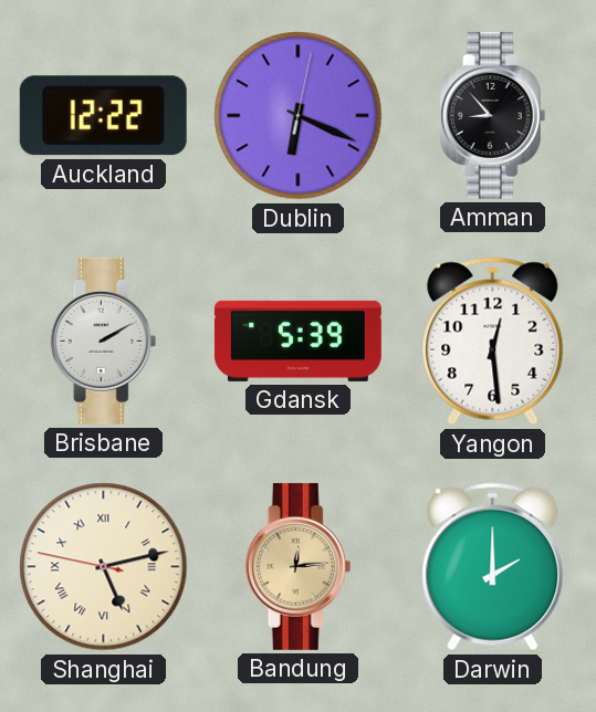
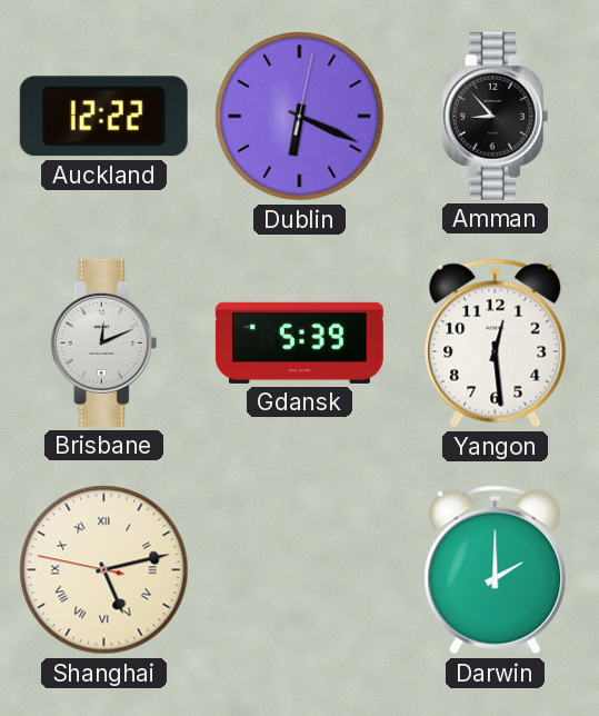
Brisbane: 2:10 -> 12:11
Bandung: 12:14 -> none
